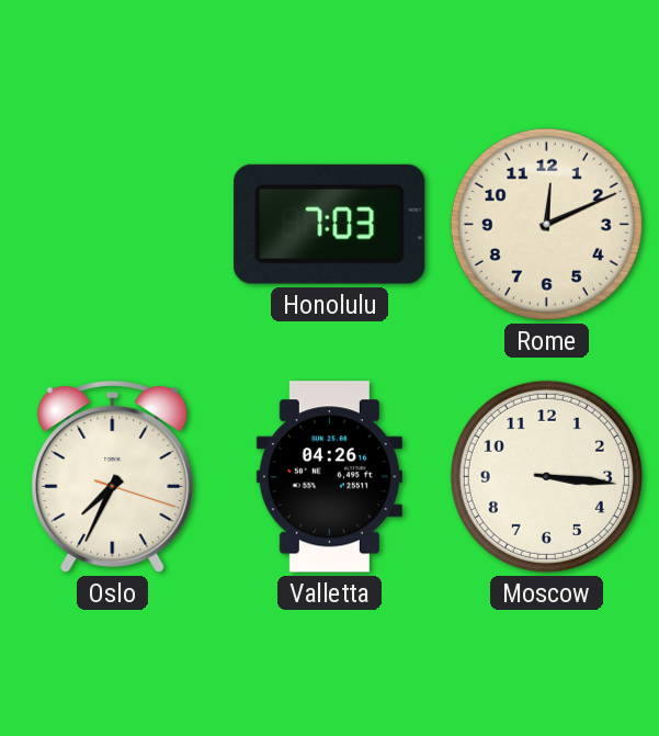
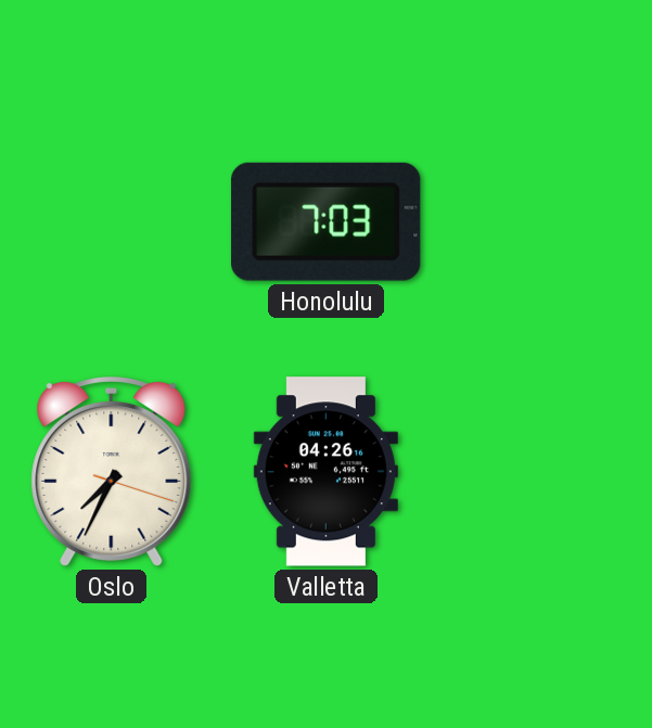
Rome: 12:11 -> none
Moscow: 3:16 -> none
